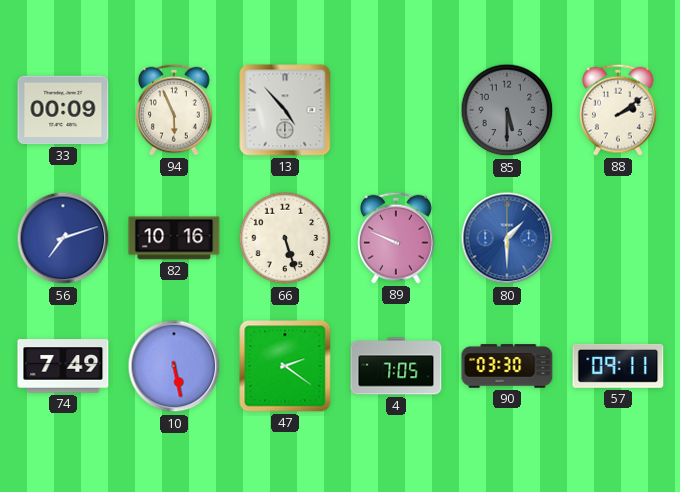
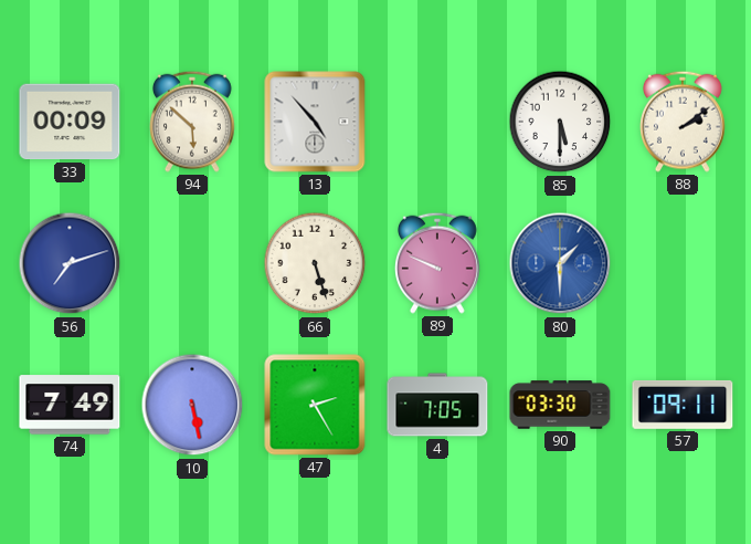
94: 5:56 -> 5:52
85 dial: grey -> white
82: 10:16 -> none
47: 2:21 -> 2:25
